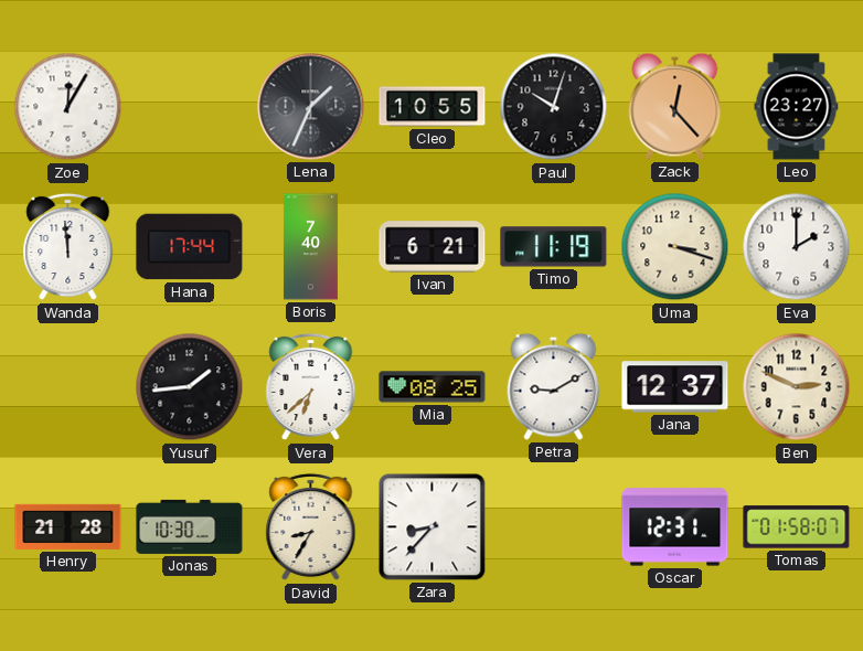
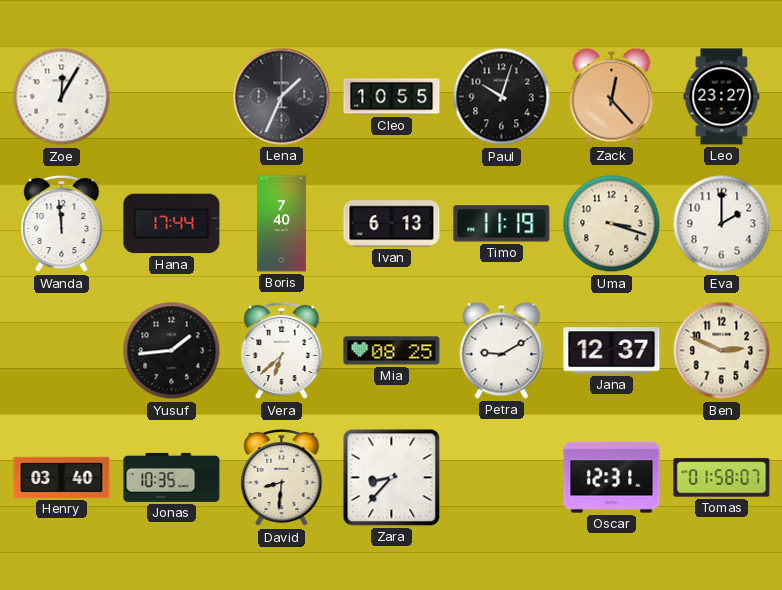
Ivan: 6:21 -> 6:13
Henry: 21:28 -> 03:40
Jonas: 10:30 -> 10:35
David: 8:35 -> 8:31
